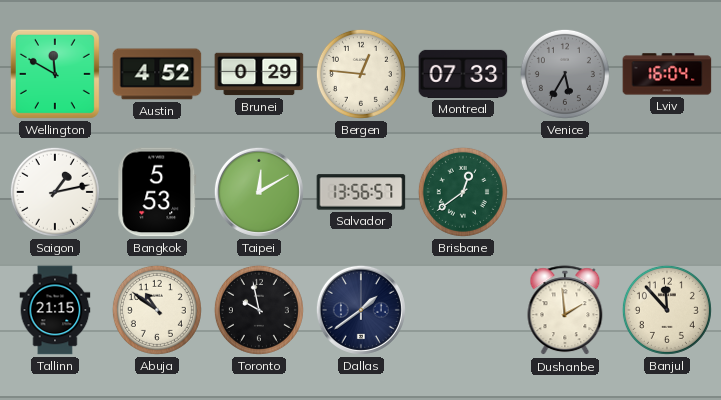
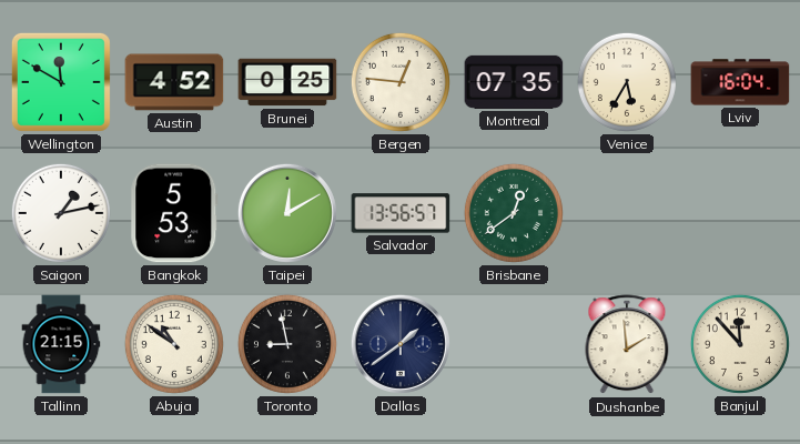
Brunei: 0:29 -> 0:25
Montreal: 07:33 -> 07:35
Venice dial: grey -> cream
Toronto: 9:58 -> 8:58
